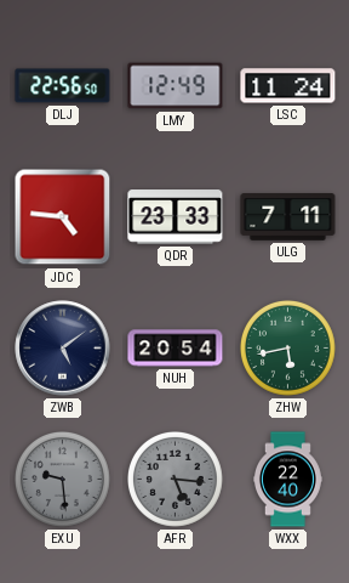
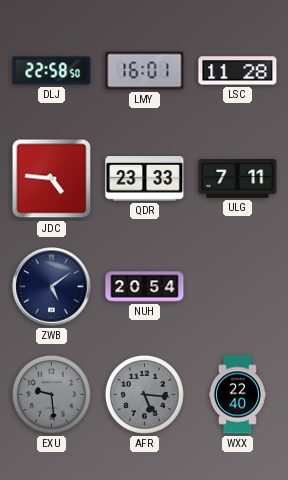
DLJ: 22:56 -> 22:58
LMY: 12:49 -> 16:01
LSC: 11:24 -> 11:28
ZHW: 5:43 -> none
